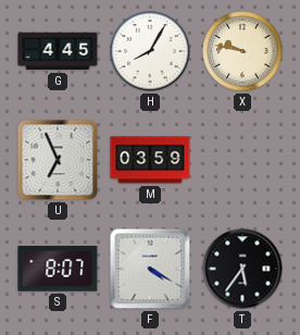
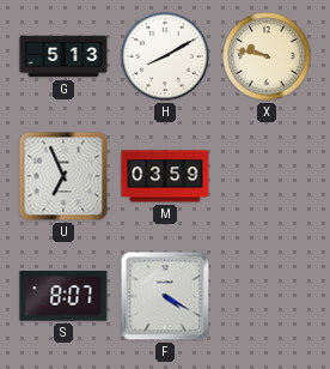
G: 4:45 -> 5:13
H: 8:05 -> 8:10
T: 5:36 -> none
